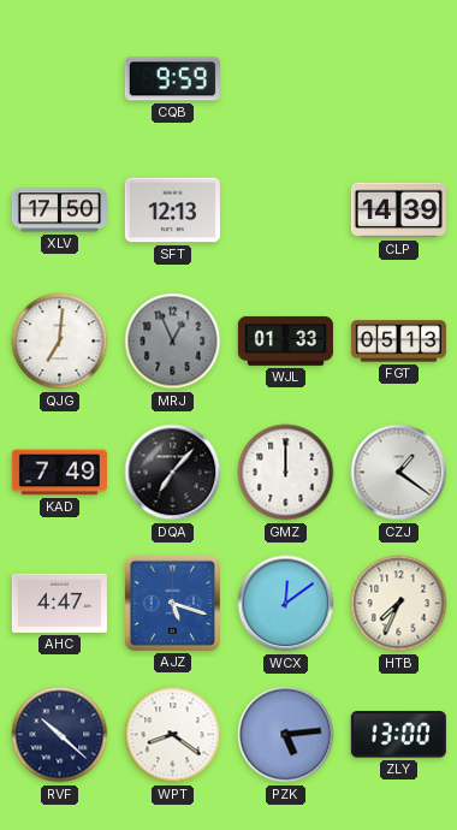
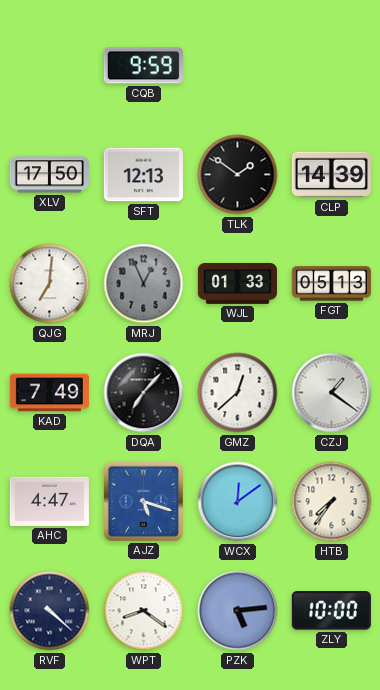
TLK: none -> 1:51
GMZ: 12:00 -> 12:38
HTB: 7:34 -> 7:36
RVF: 10:22 -> 4:22
ZLY: 13:00 -> 10:00
